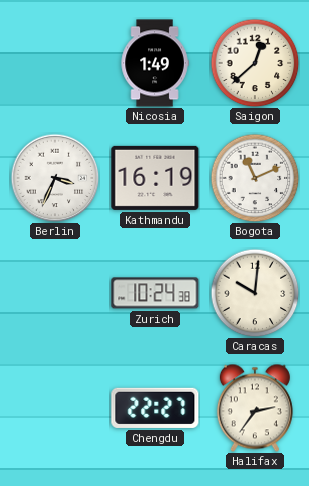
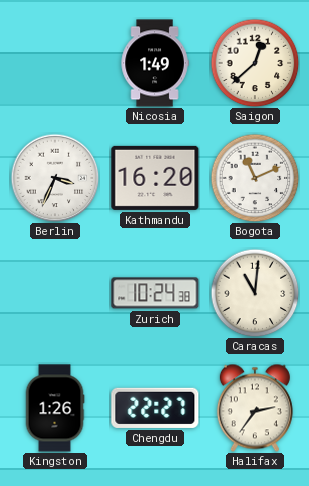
Kathmandu: 16:19 -> 16:20
Caracas: 10:01 -> 11:01
Kingston: none -> 1:26
